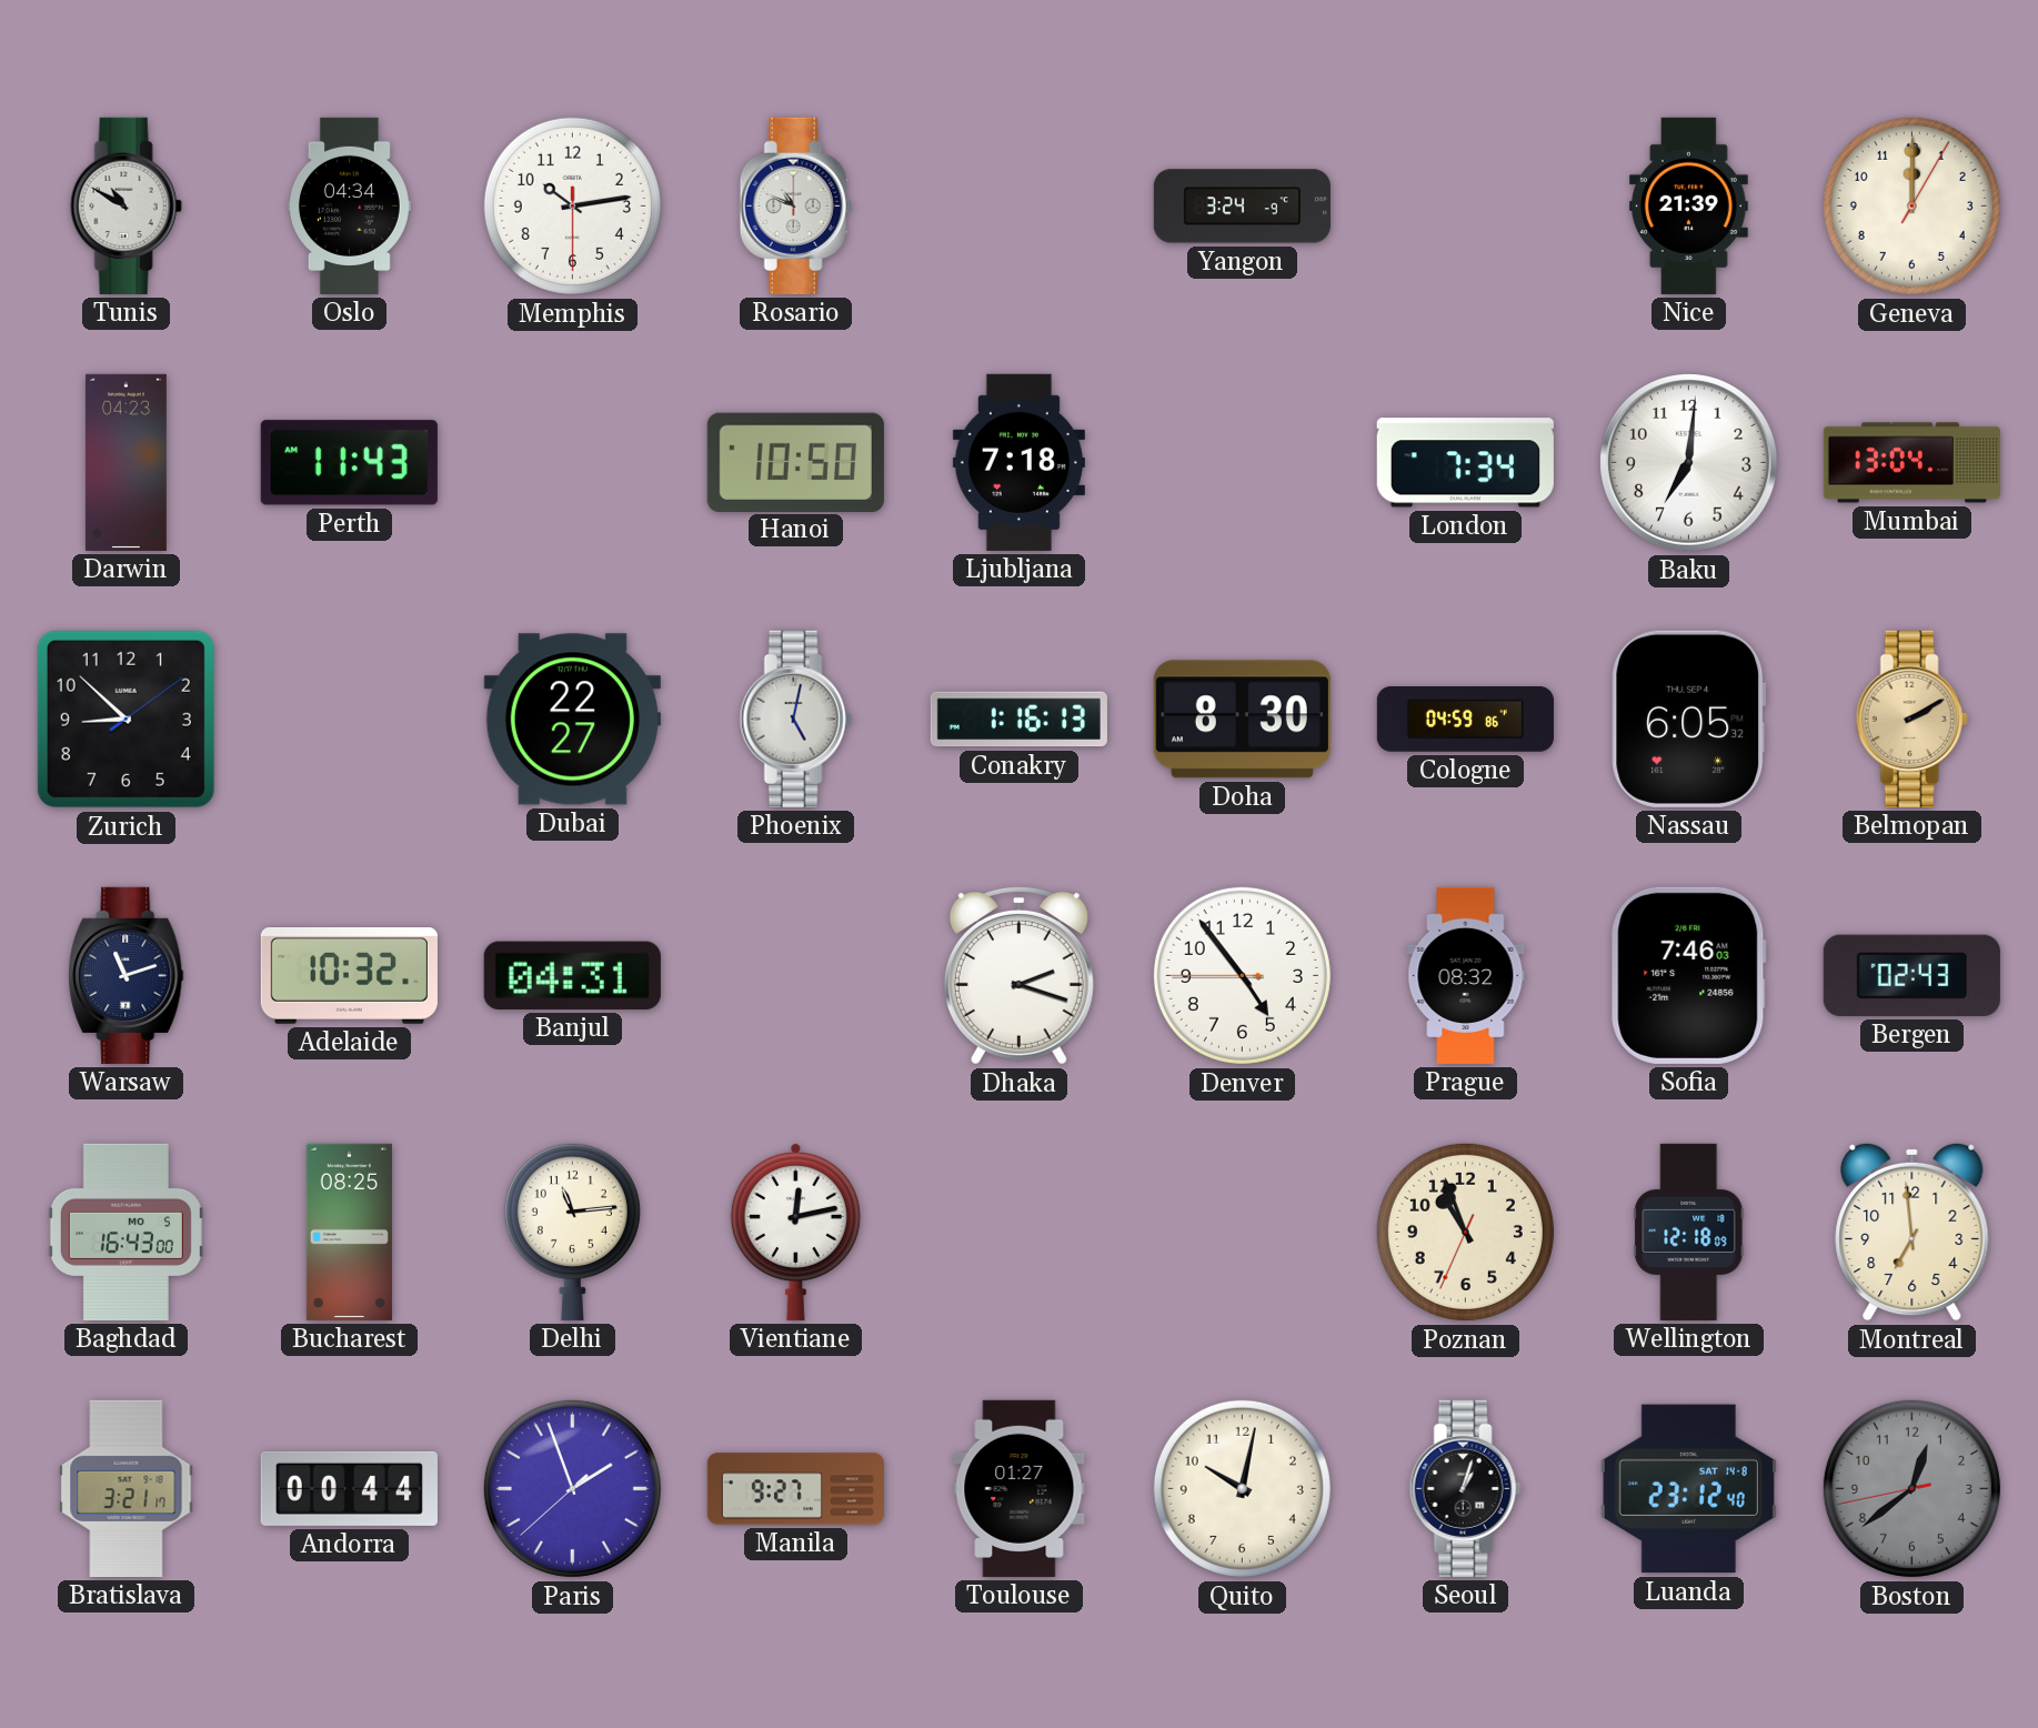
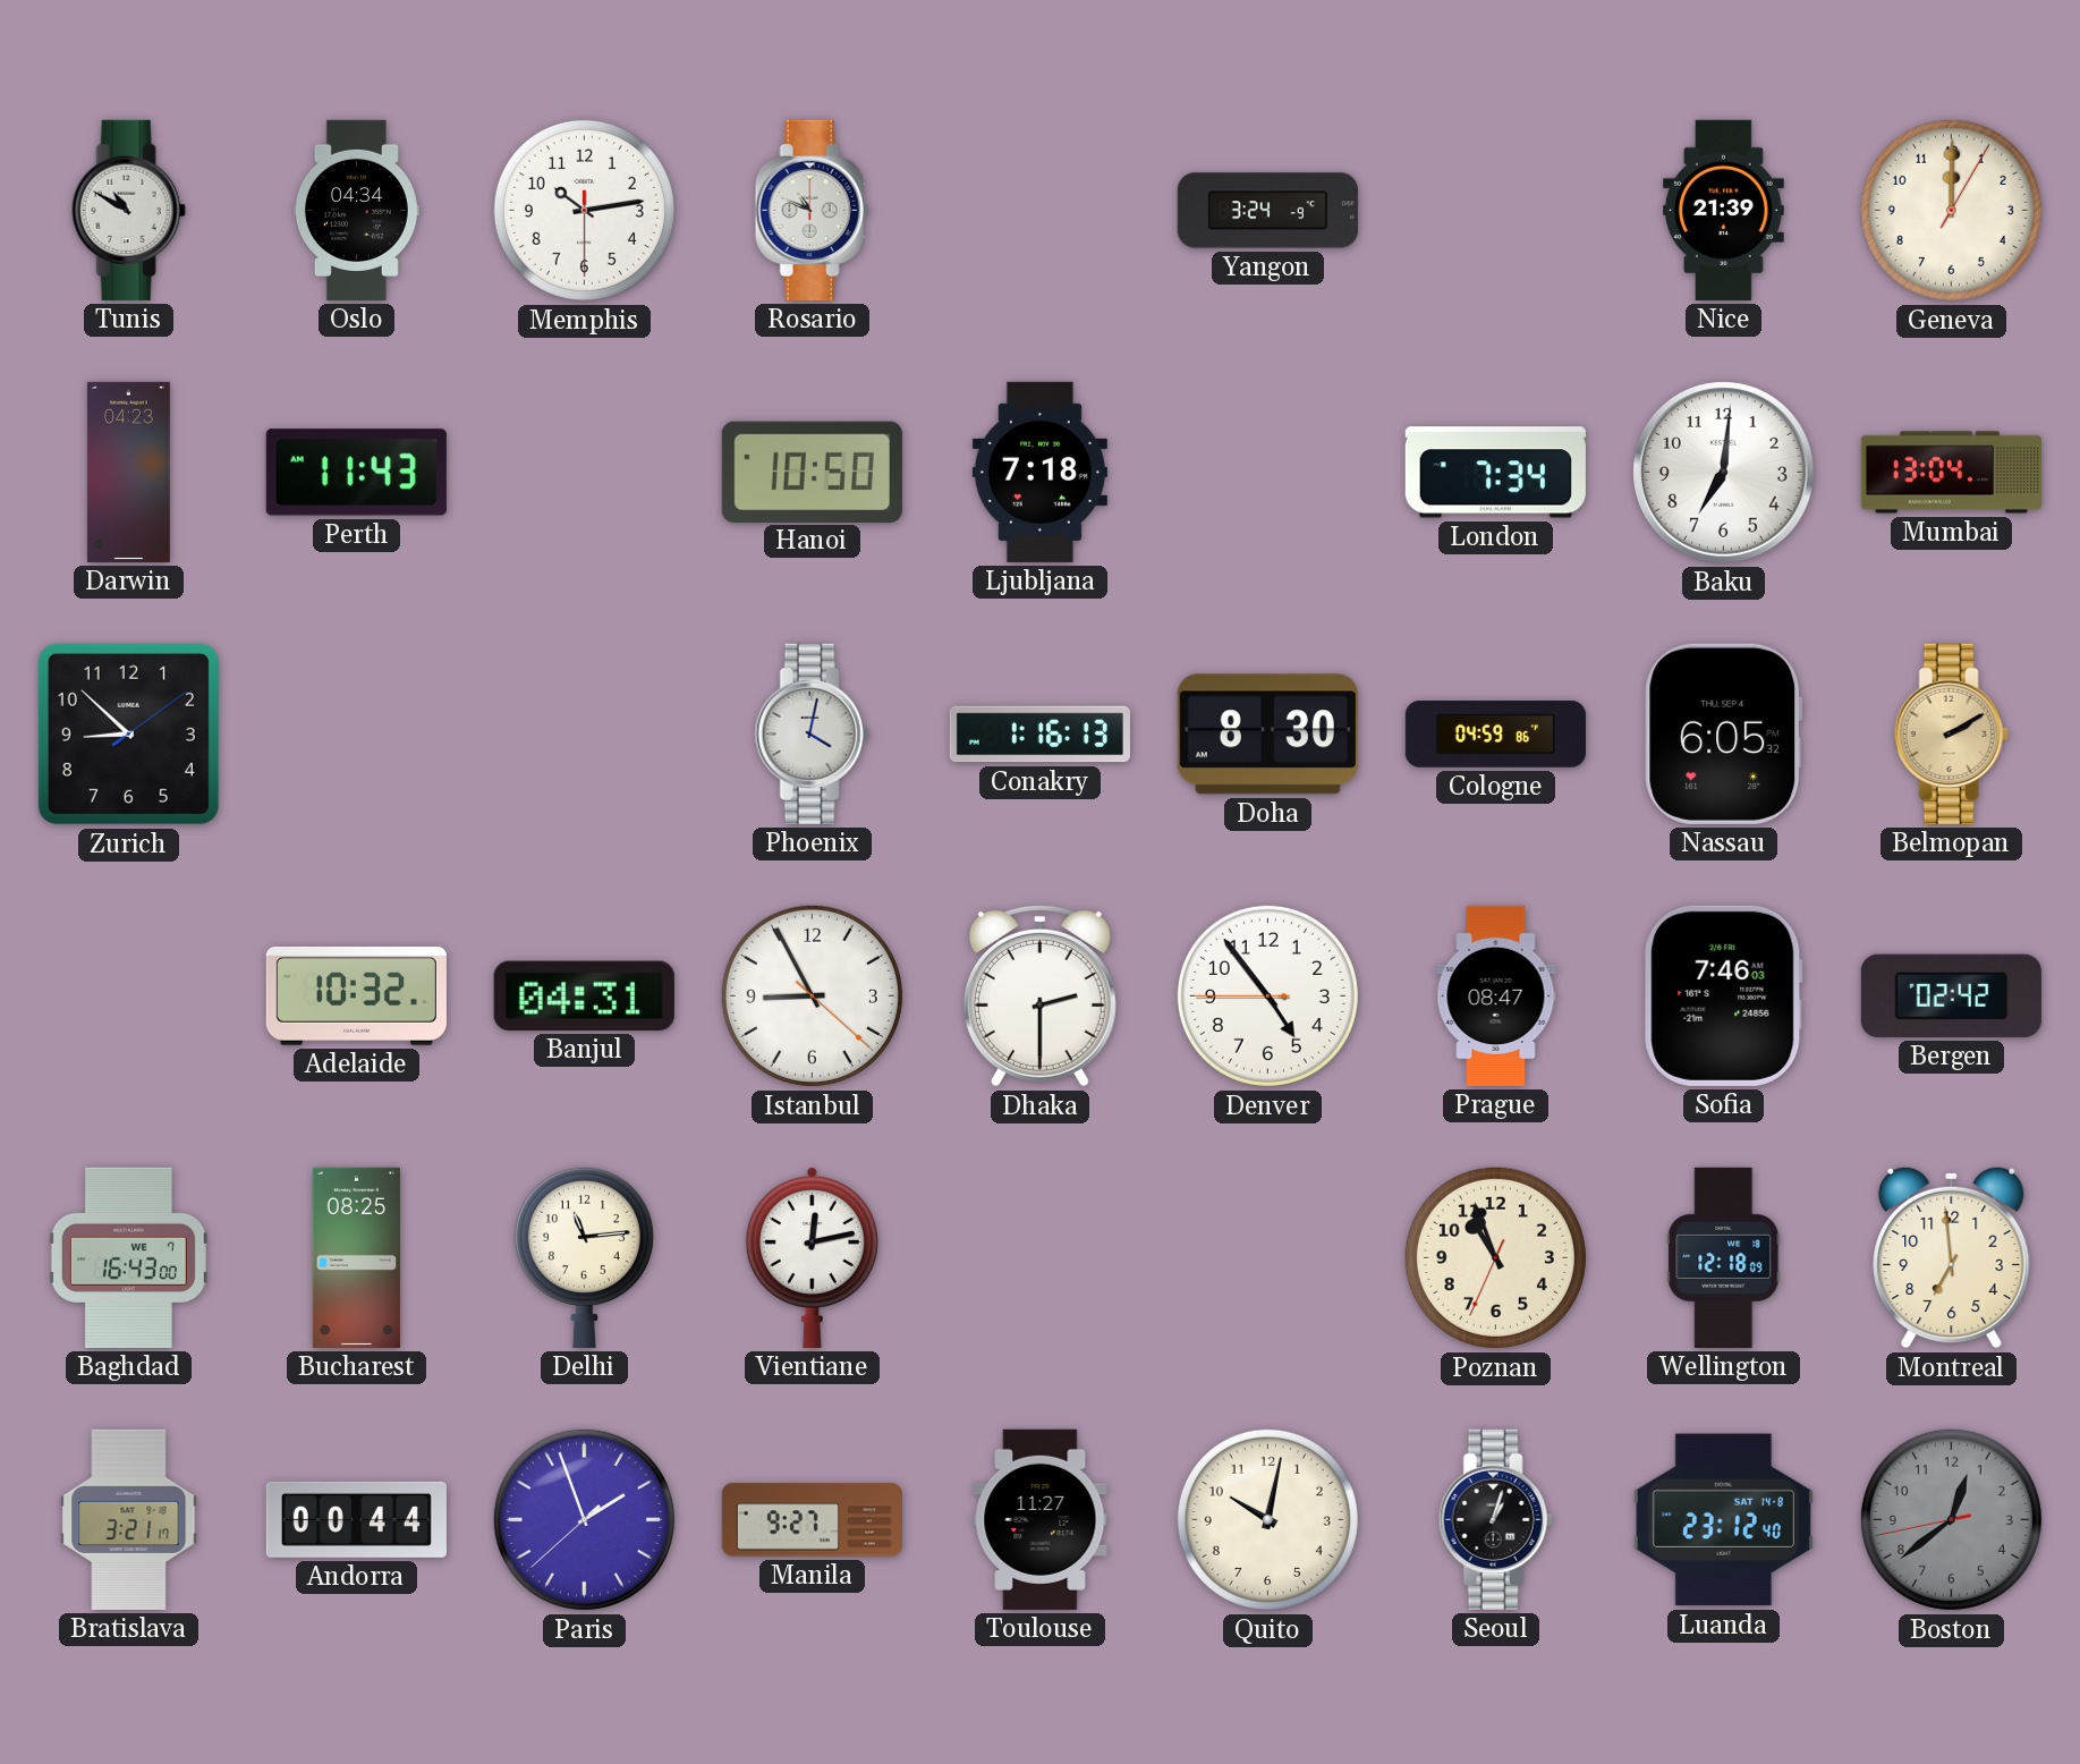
Dubai: 22:27 -> none
Phoenix: 5:02 -> 4:02
Warsaw: 11:12 -> none
Istanbul: none -> 8:55
Dhaka: 2:18 -> 2:30
Prague: 08:32 -> 08:47
Bergen: 02:43 -> 02:42
Baghdad date: MO 5 -> WE 7
Toulouse: 01:27 -> 11:27
